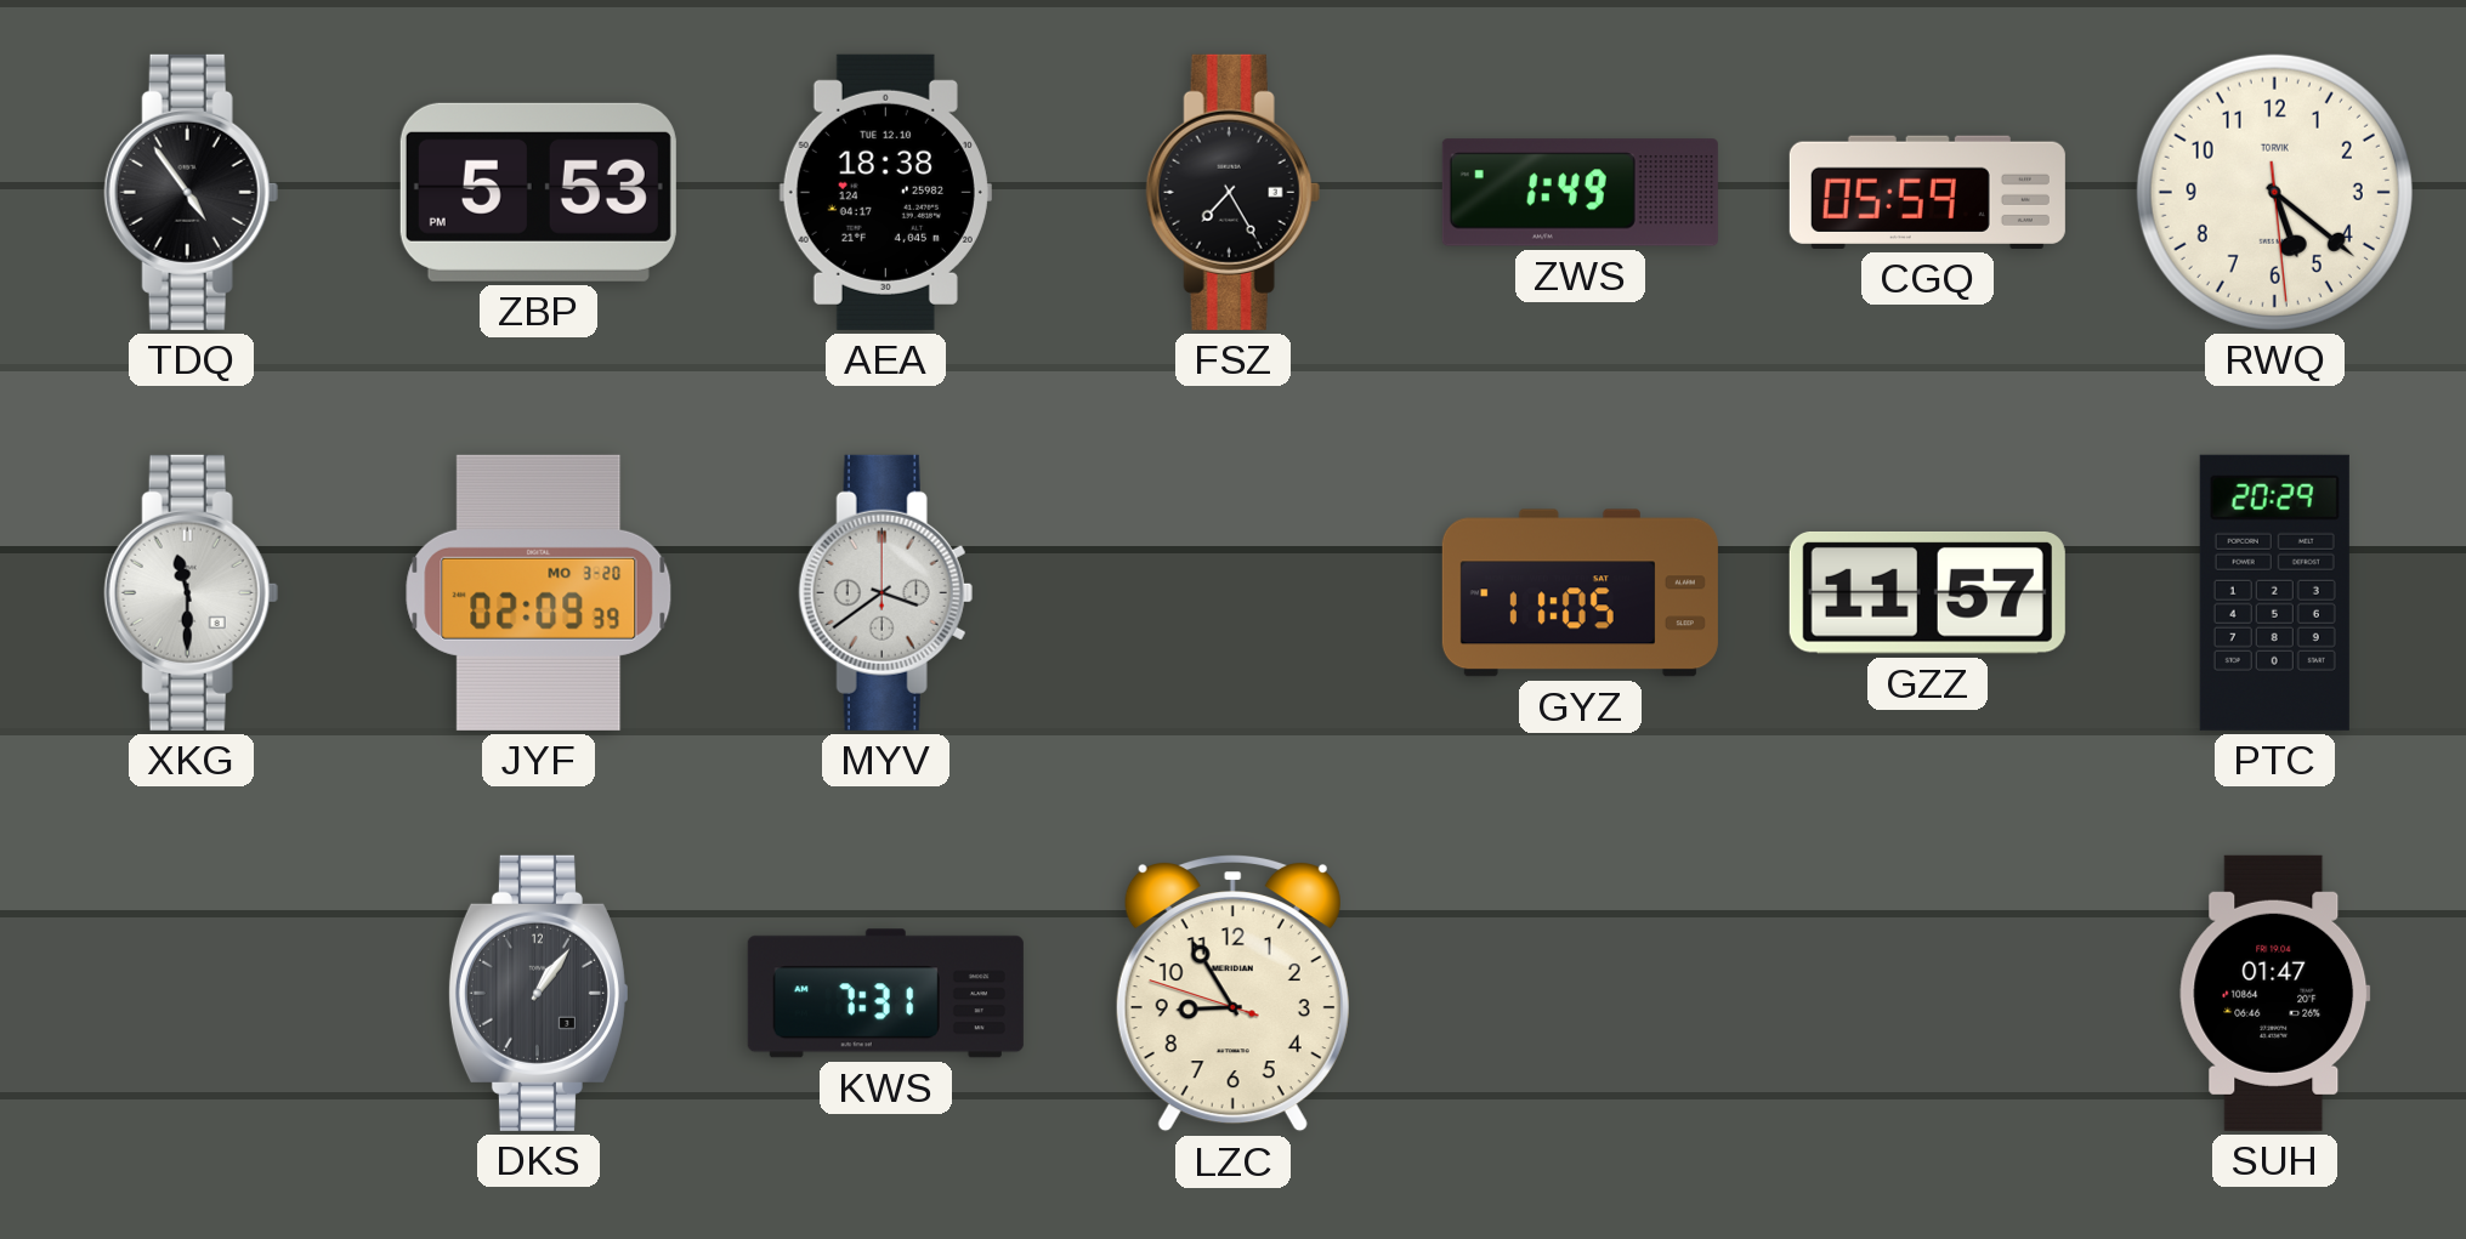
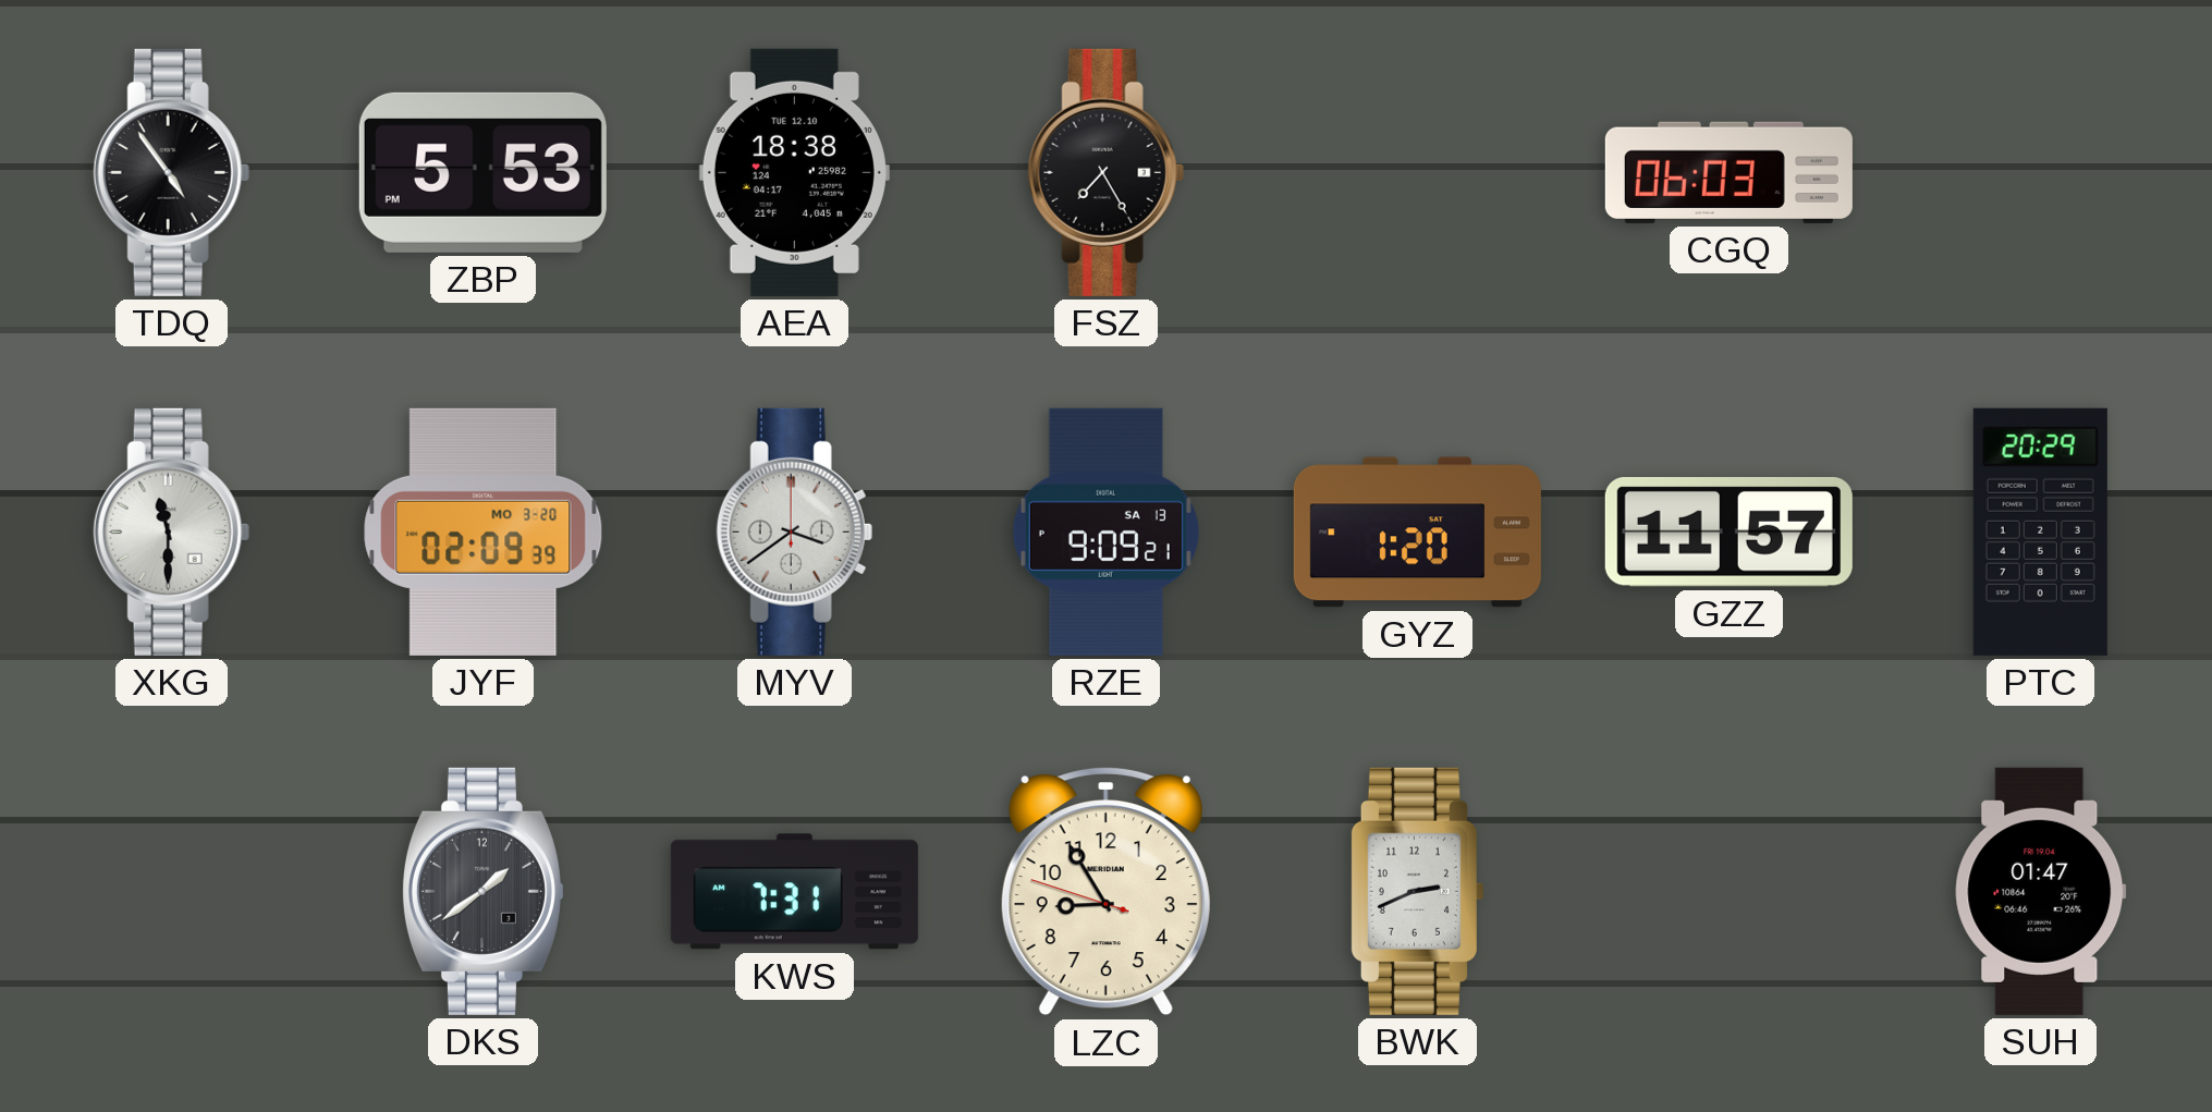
ZWS: 1:49 -> none
CGQ: 05:59 -> 06:03
RWQ: 5:21 -> none
RZE: none -> 9:09
GYZ: 11:05 -> 1:20
DKS: 1:06 -> 1:39
BWK: none -> 2:41
